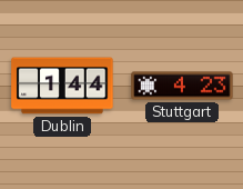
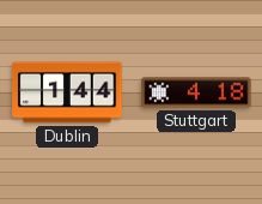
Stuttgart: 4:23 -> 4:18
